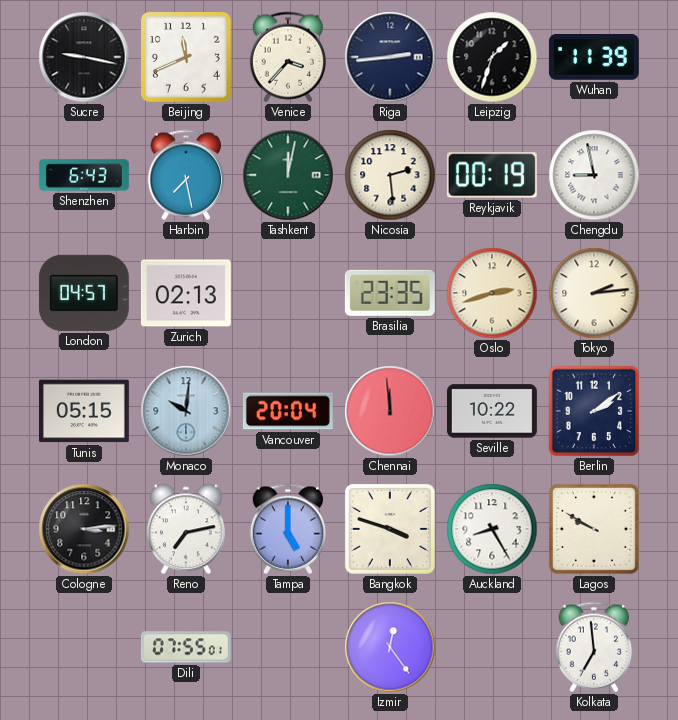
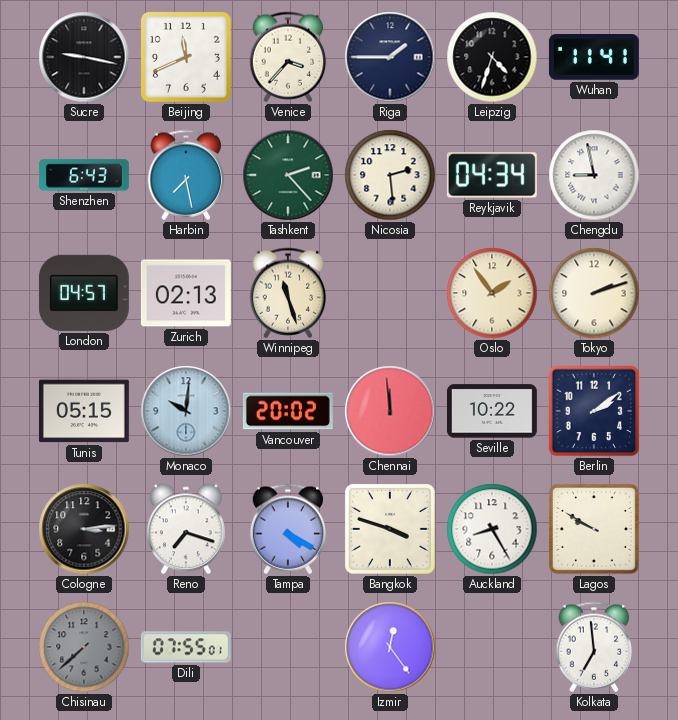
Riga: 2:44 -> 1:45
Leipzig: 1:33 -> 4:33
Wuhan: 11:39 -> 11:41
Tashkent: 12:02 -> 2:23
Reykjavik: 00:19 -> 04:34
Winnipeg: none -> 11:27
Brasilia: 23:35 -> none
Oslo: 2:42 -> 1:54
Tokyo: 2:14 -> 2:12
Vancouver: 20:04 -> 20:02
Reno: 7:13 -> 7:18
Tampa: 5:00 -> 4:20
Chisinau: none -> 7:38
